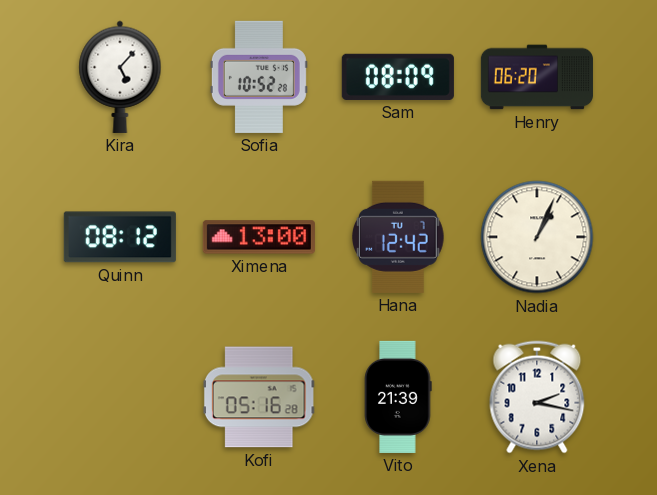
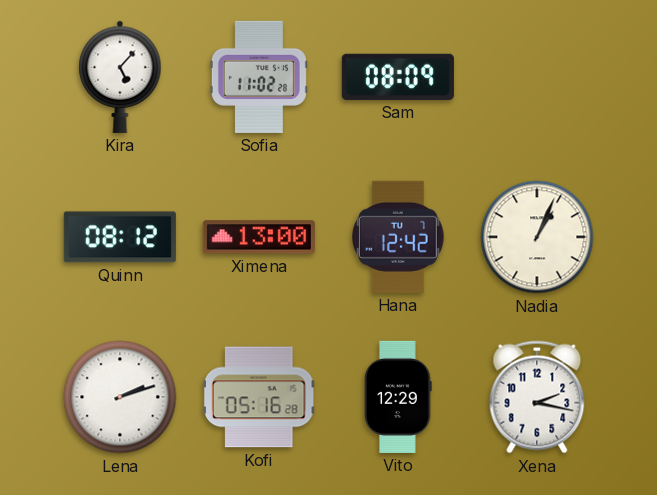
Sofia: 10:52 -> 11:02
Henry: 06:20 -> none
Lena: none -> 2:12
Vito: 21:39 -> 12:29
